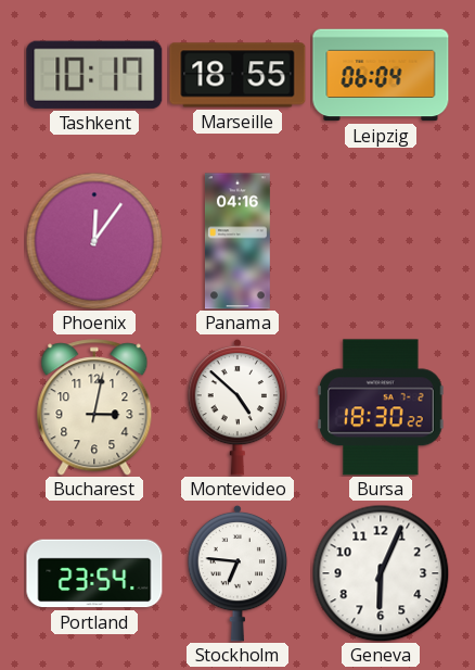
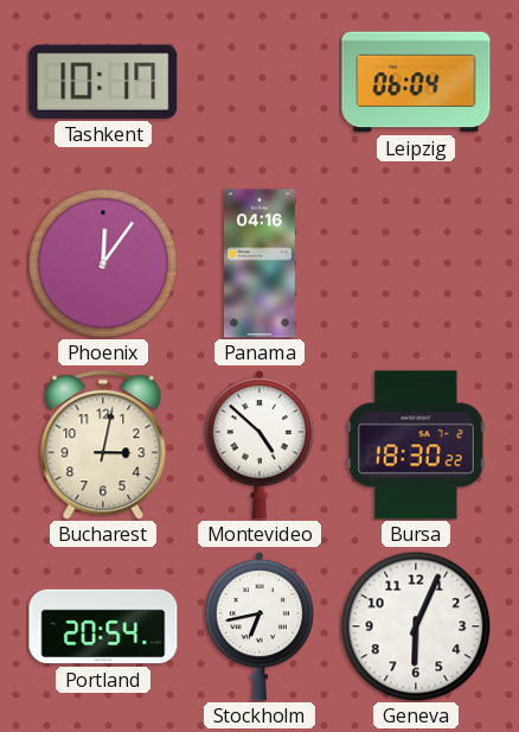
Marseille: 18:55 -> none
Portland: 23:54 -> 20:54
Stockholm: 6:46 -> 6:43
